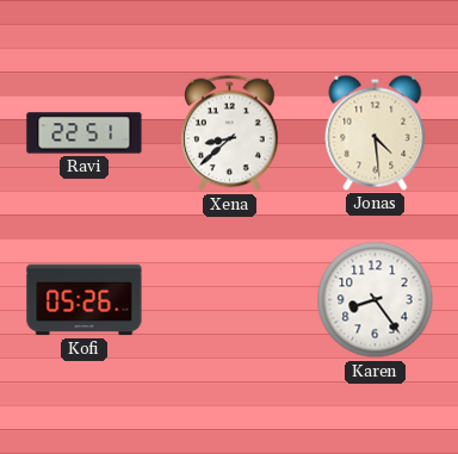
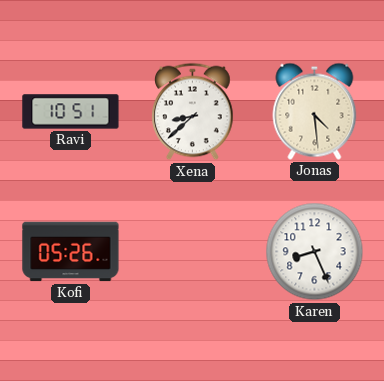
Ravi: 22:51 -> 10:51
Karen: 8:24 -> 8:26
